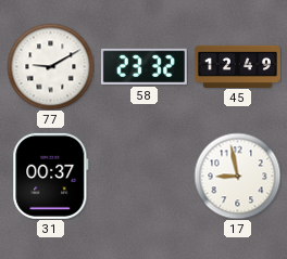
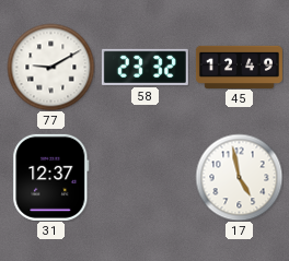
31: 00:37 -> 12:37
17: 8:58 -> 4:58
